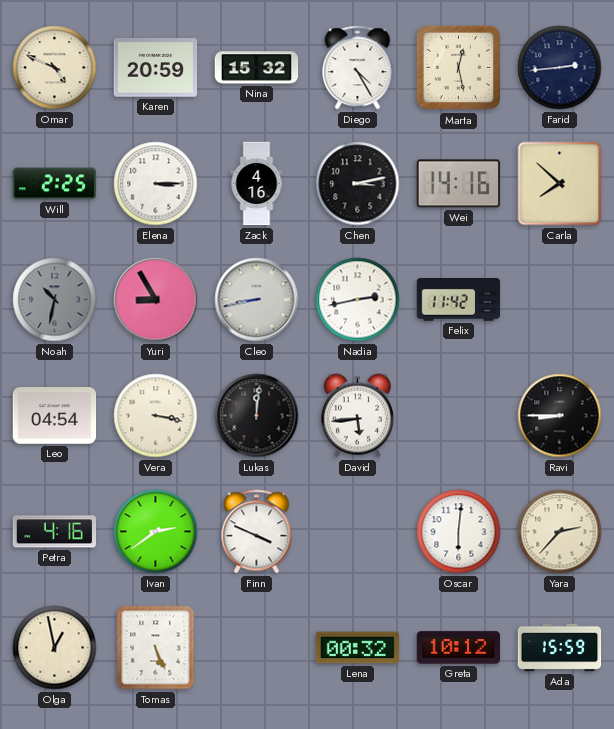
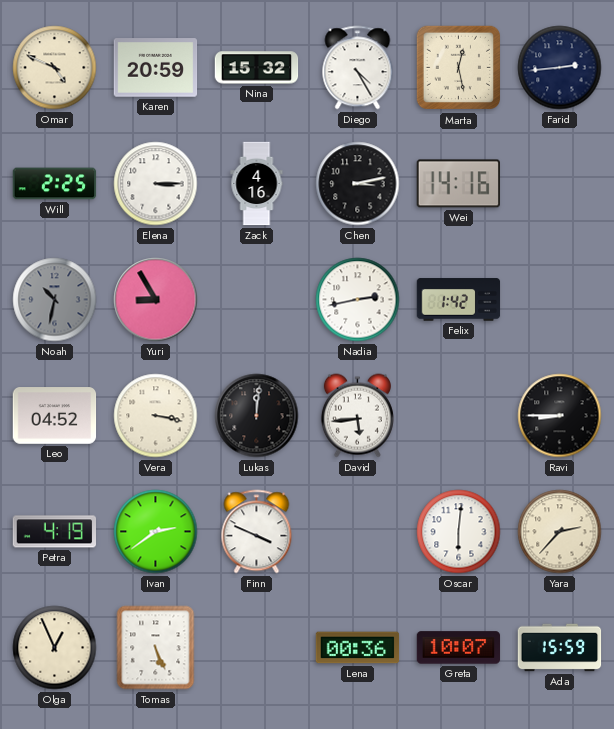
Carla: 7:52 -> none
Cleo: 8:43 -> none
Felix: 11:42 -> 1:42
Leo: 04:54 -> 04:52
Petra: 4:16 -> 4:19
Olga: 12:58 -> 12:56
Lena: 00:32 -> 00:36
Greta: 10:12 -> 10:07
